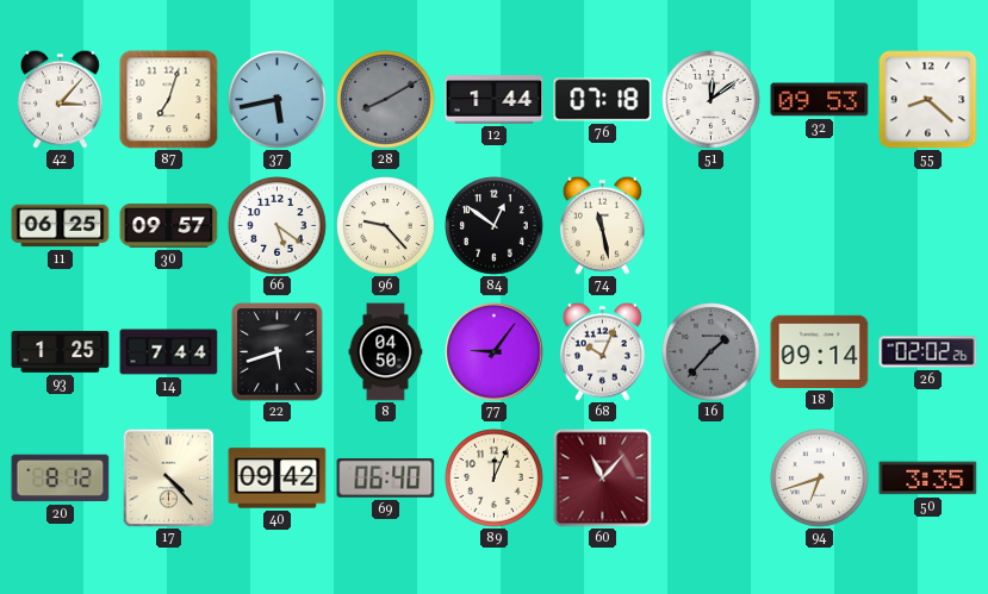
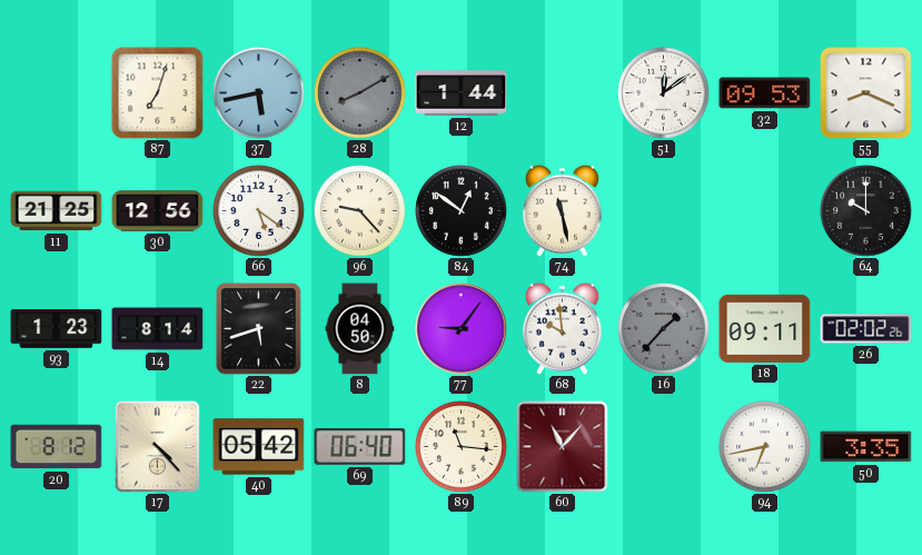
42: 3:07 -> none
76: 07:18 -> none
55: 8:22 -> 8:19
11: 06:25 -> 21:25
30: 09:57 -> 12:56
64: none -> 10:00
93: 1:25 -> 1:23
14: 7:44 -> 8:14
68: 10:04 -> 9:59
18: 09:14 -> 09:11
40: 09:42 -> 05:42
89: 12:04 -> 11:16
94: 6:42 -> 6:43
